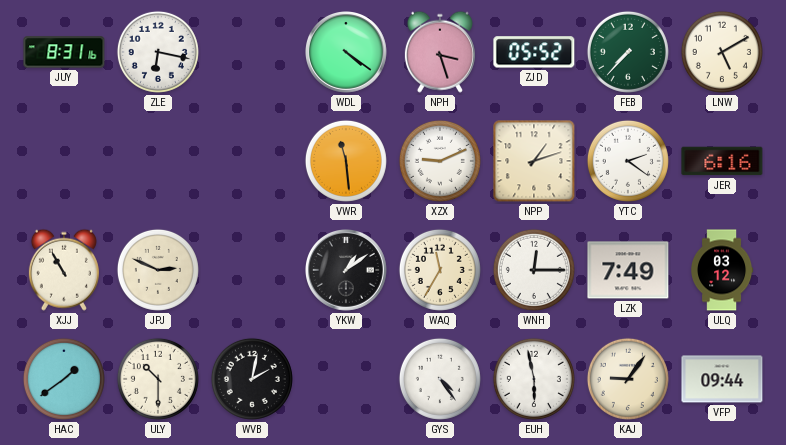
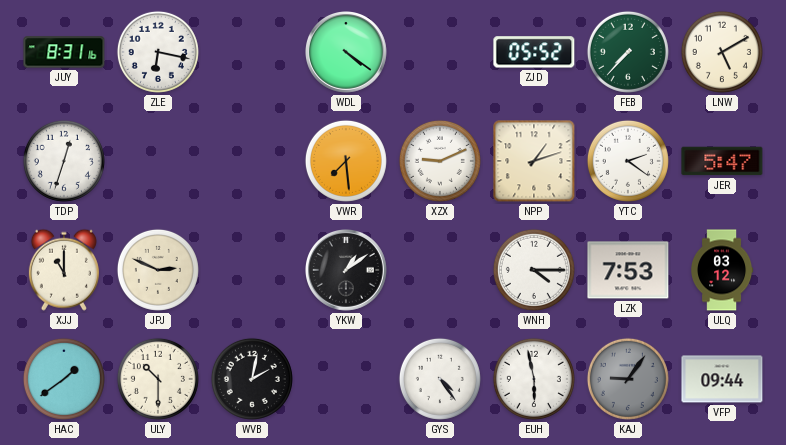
NPH: 3:27 -> none
TDP: none -> 12:33
VWR: 11:29 -> 7:29
JER: 6:16 -> 5:47
XJJ: 10:55 -> 11:00
WAQ: 11:35 -> none
WNH: 12:15 -> 4:15
LZK: 7:49 -> 7:53
KAJ dial: cream -> grey
